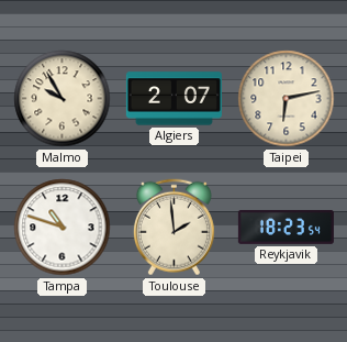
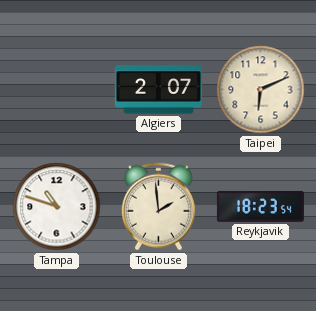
Malmo: 9:55 -> none
Taipei: 6:13 -> 6:11
